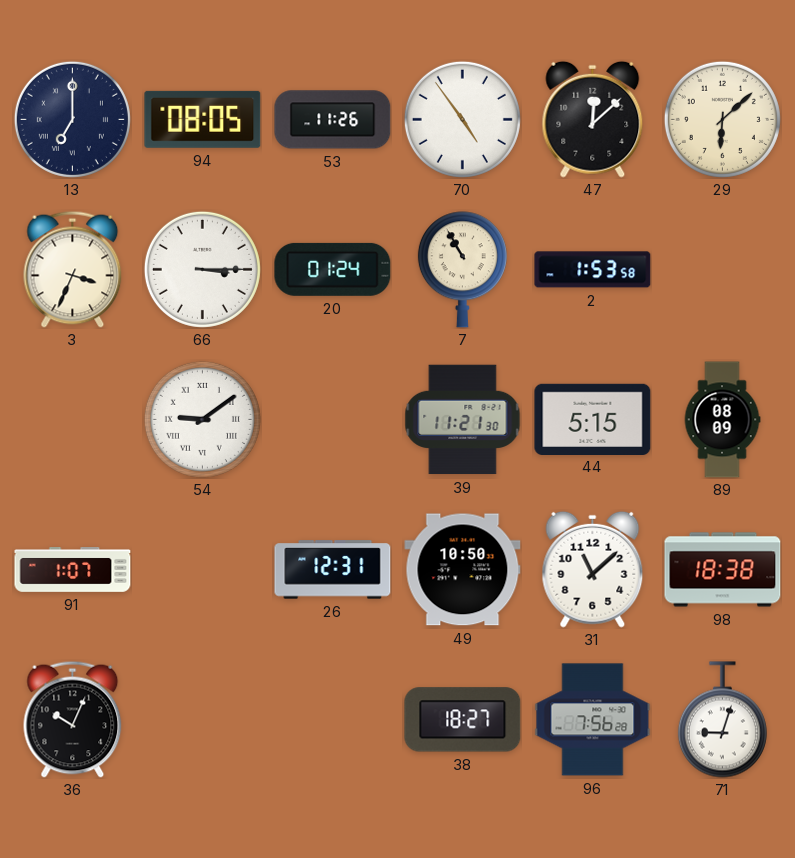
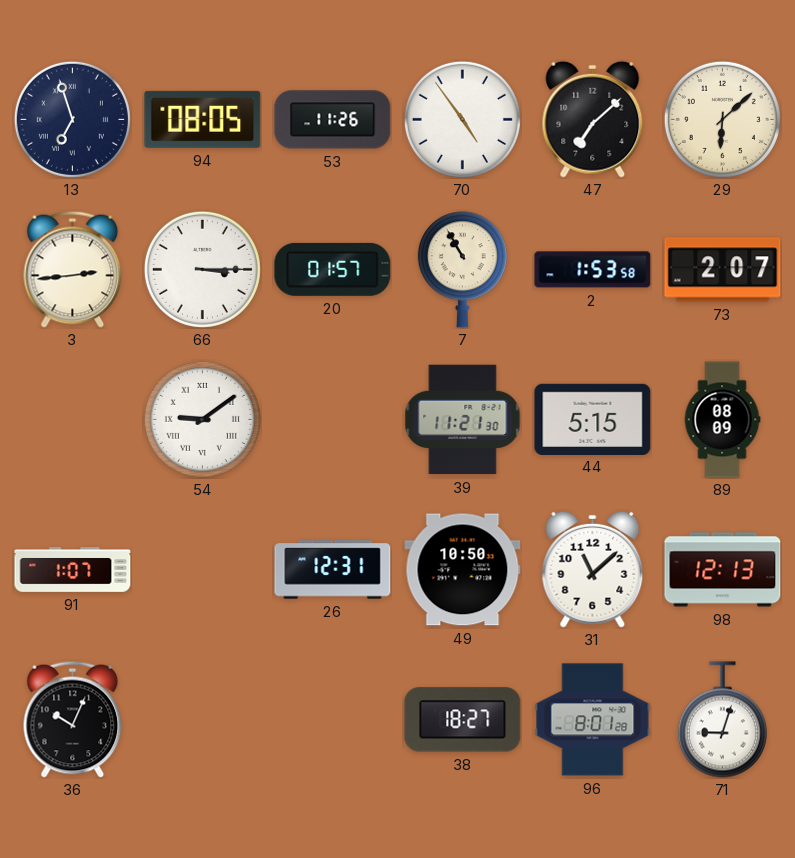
13: 7:00 -> 6:57
47: 12:08 -> 7:08
3: 3:34 -> 2:44
20: 01:24 -> 01:57
73: none -> 2:07
98: 18:38 -> 12:13
96: 7:56 -> 8:01
